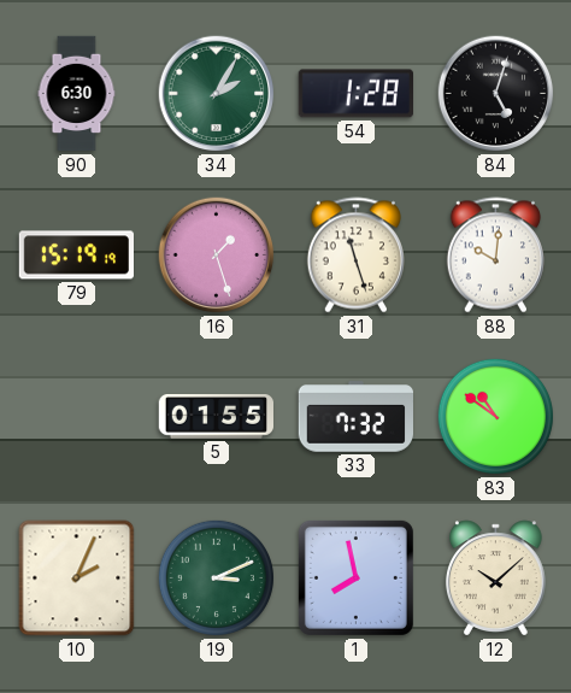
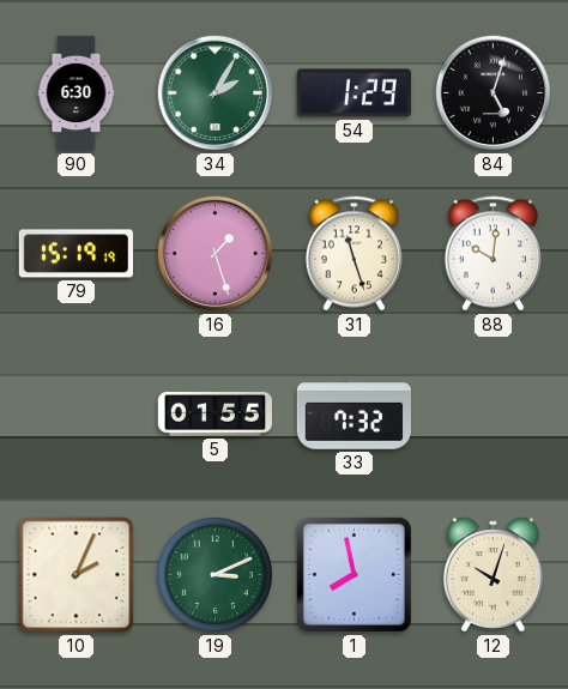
54: 1:28 -> 1:29
83: 10:51 -> none
12: 10:08 -> 10:03
